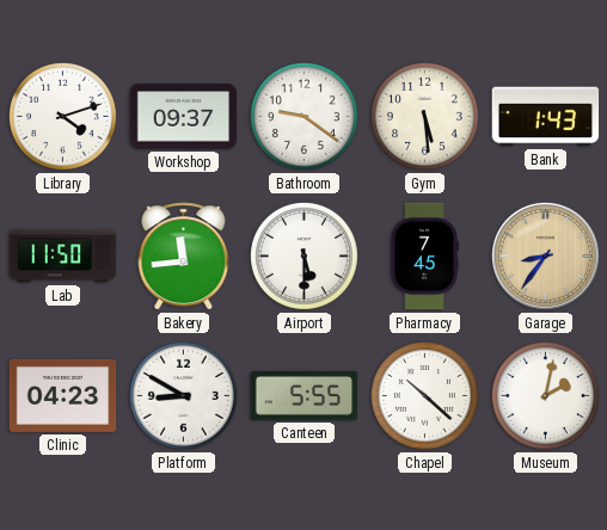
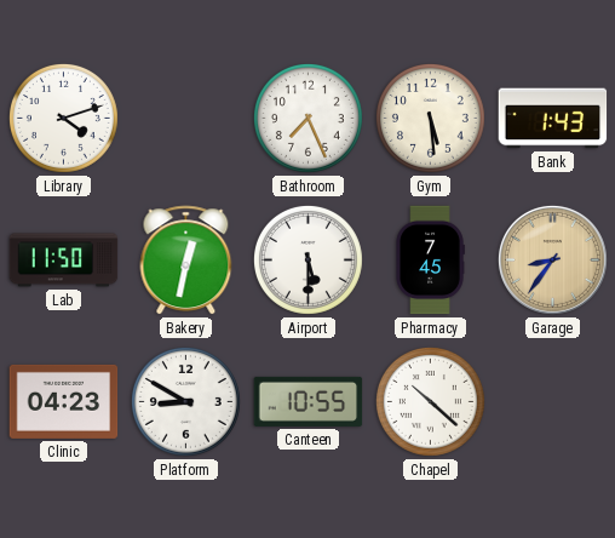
Workshop: 09:37 -> none
Bathroom: 9:21 -> 7:26
Bakery: 11:44 -> 12:32
Canteen: 5:55 -> 10:55
Museum: 2:02 -> none
